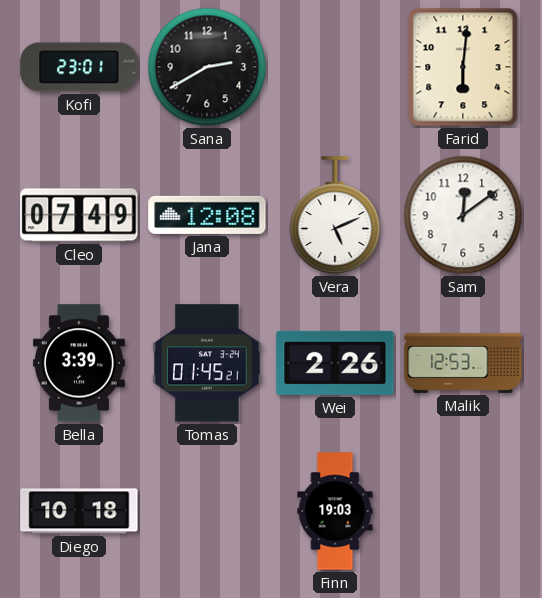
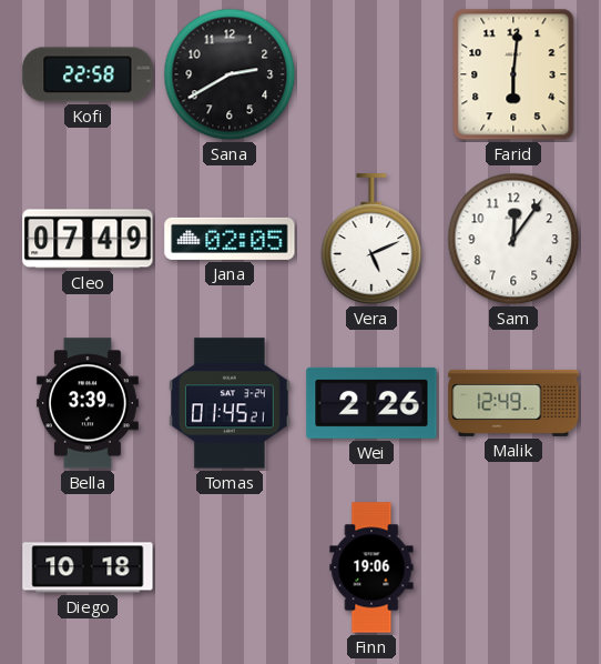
Kofi: 23:01 -> 22:58
Jana: 12:08 -> 02:05
Sam: 12:09 -> 12:06
Malik: 12:53 -> 12:49
Finn: 19:03 -> 19:06
